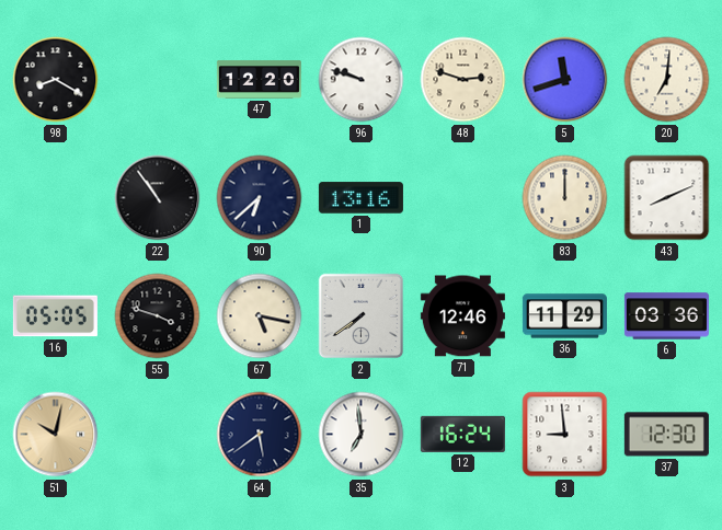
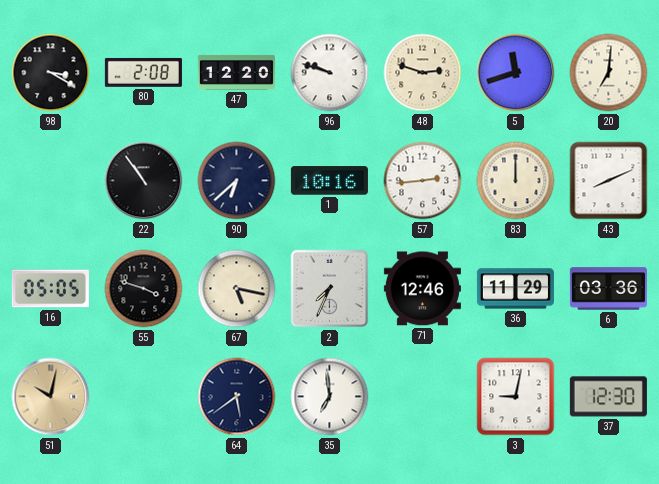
98: 8:20 -> 3:20
80: none -> 2:08
1: 13:16 -> 10:16
57: none -> 2:44
2: 7:39 -> 7:34
12: 16:24 -> none
3: 8:59 -> 9:02
